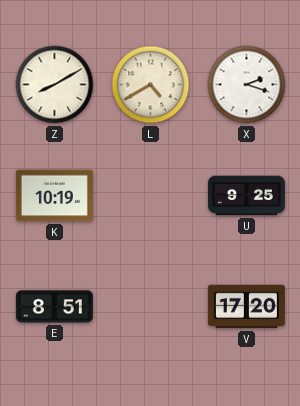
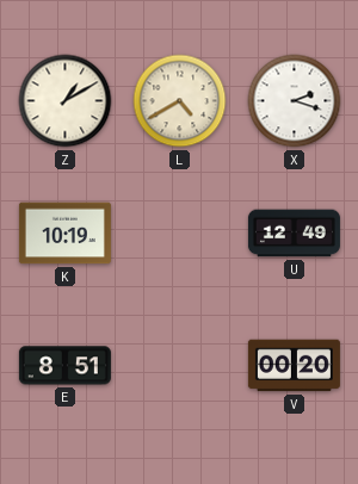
Z: 8:10 -> 1:10
U: 9:25 -> 12:49
V: 17:20 -> 00:20
